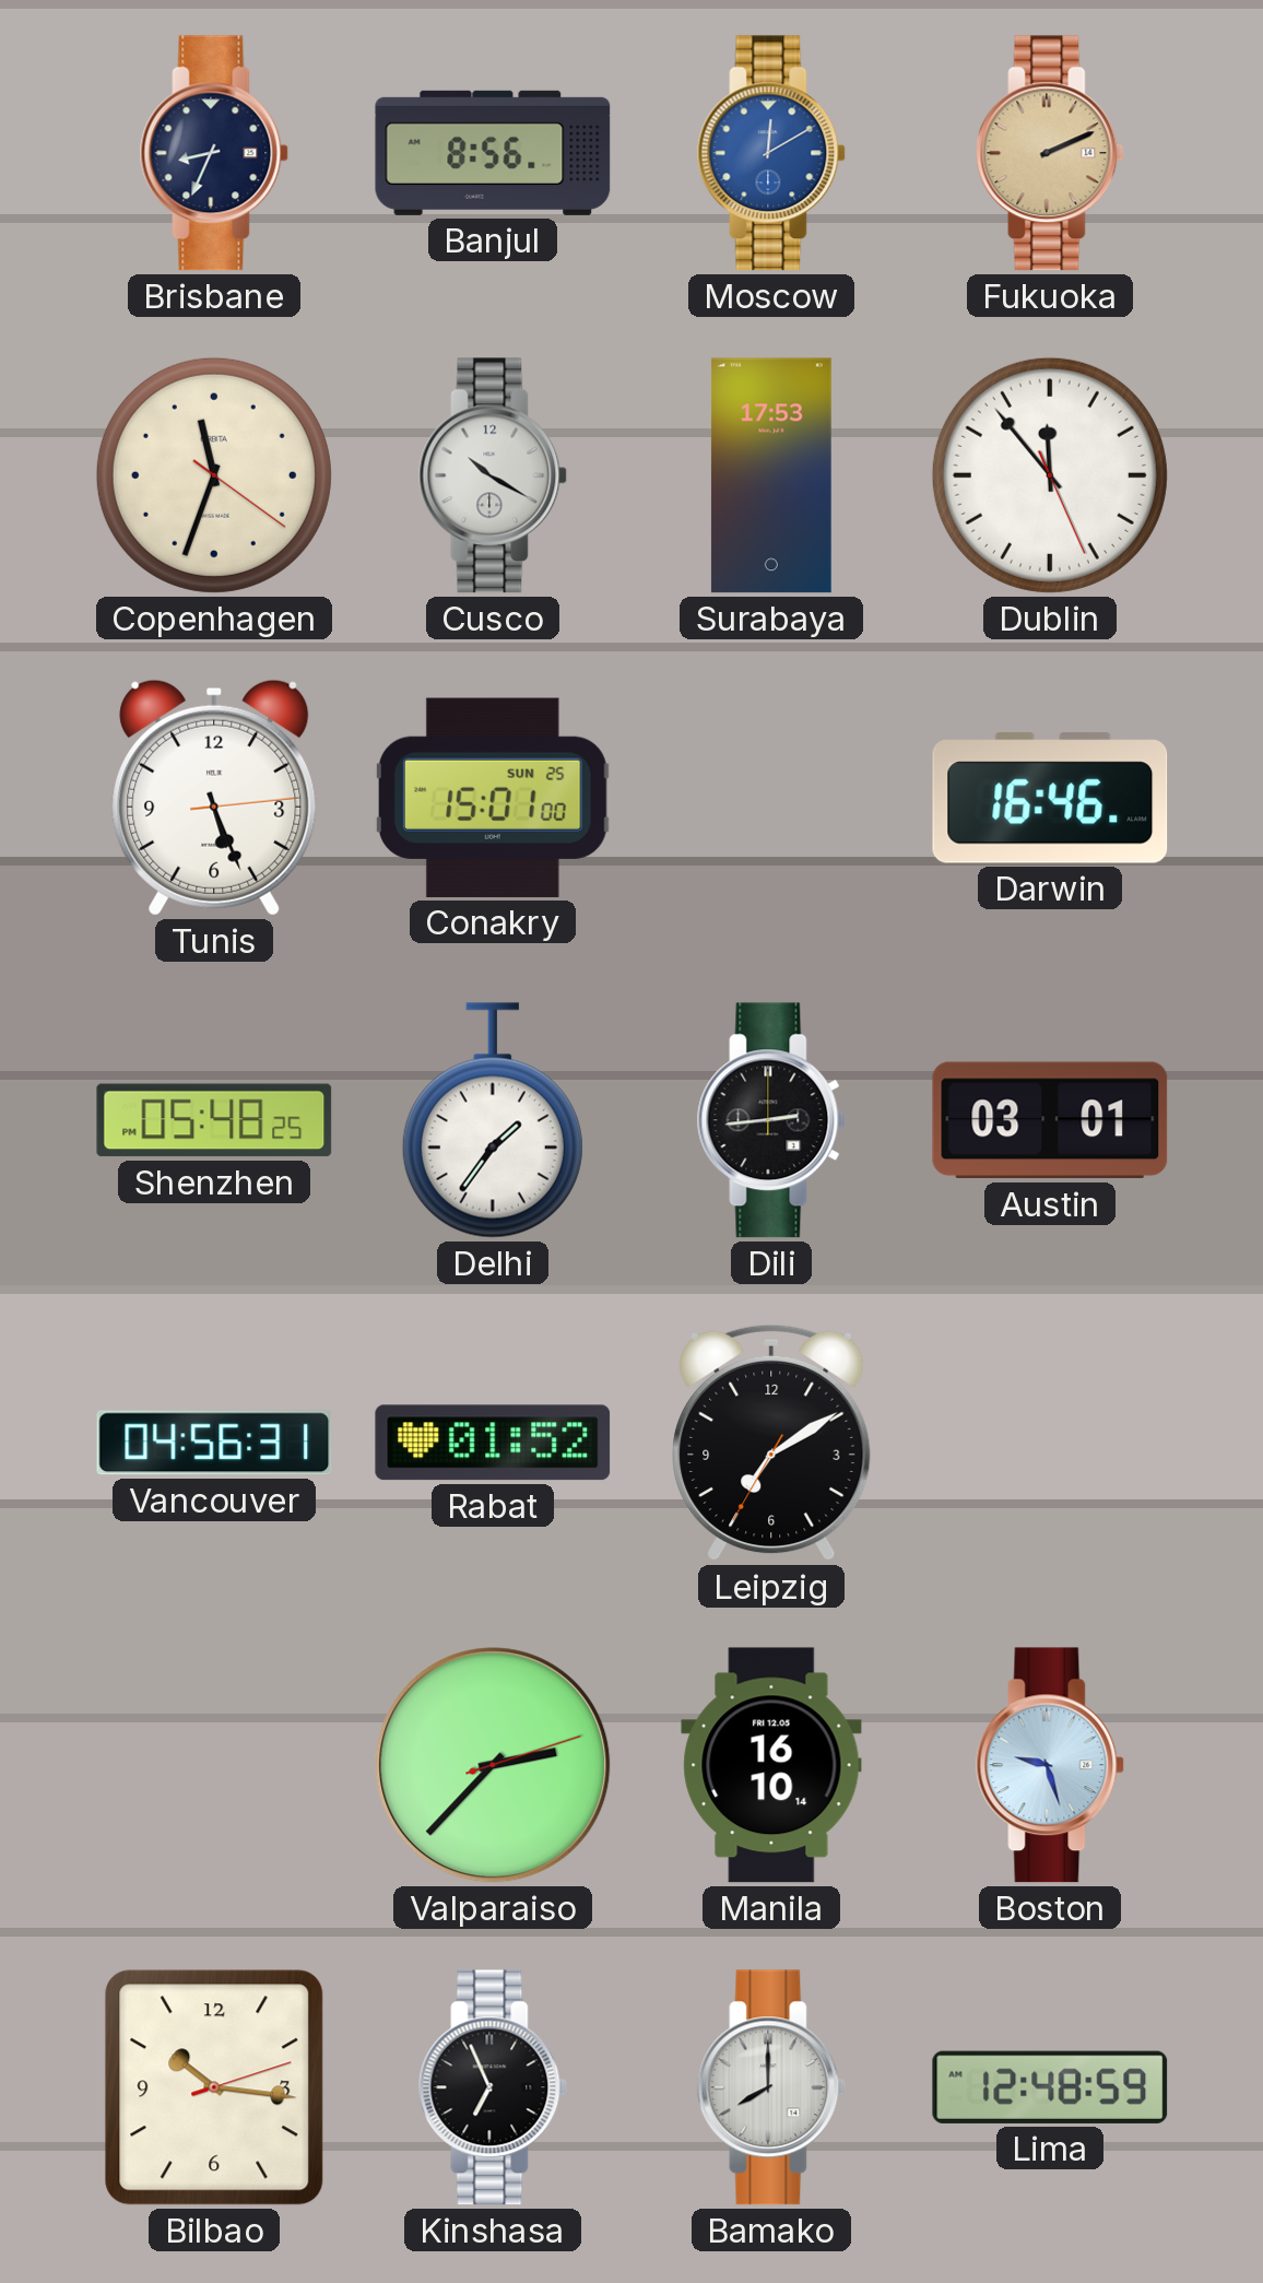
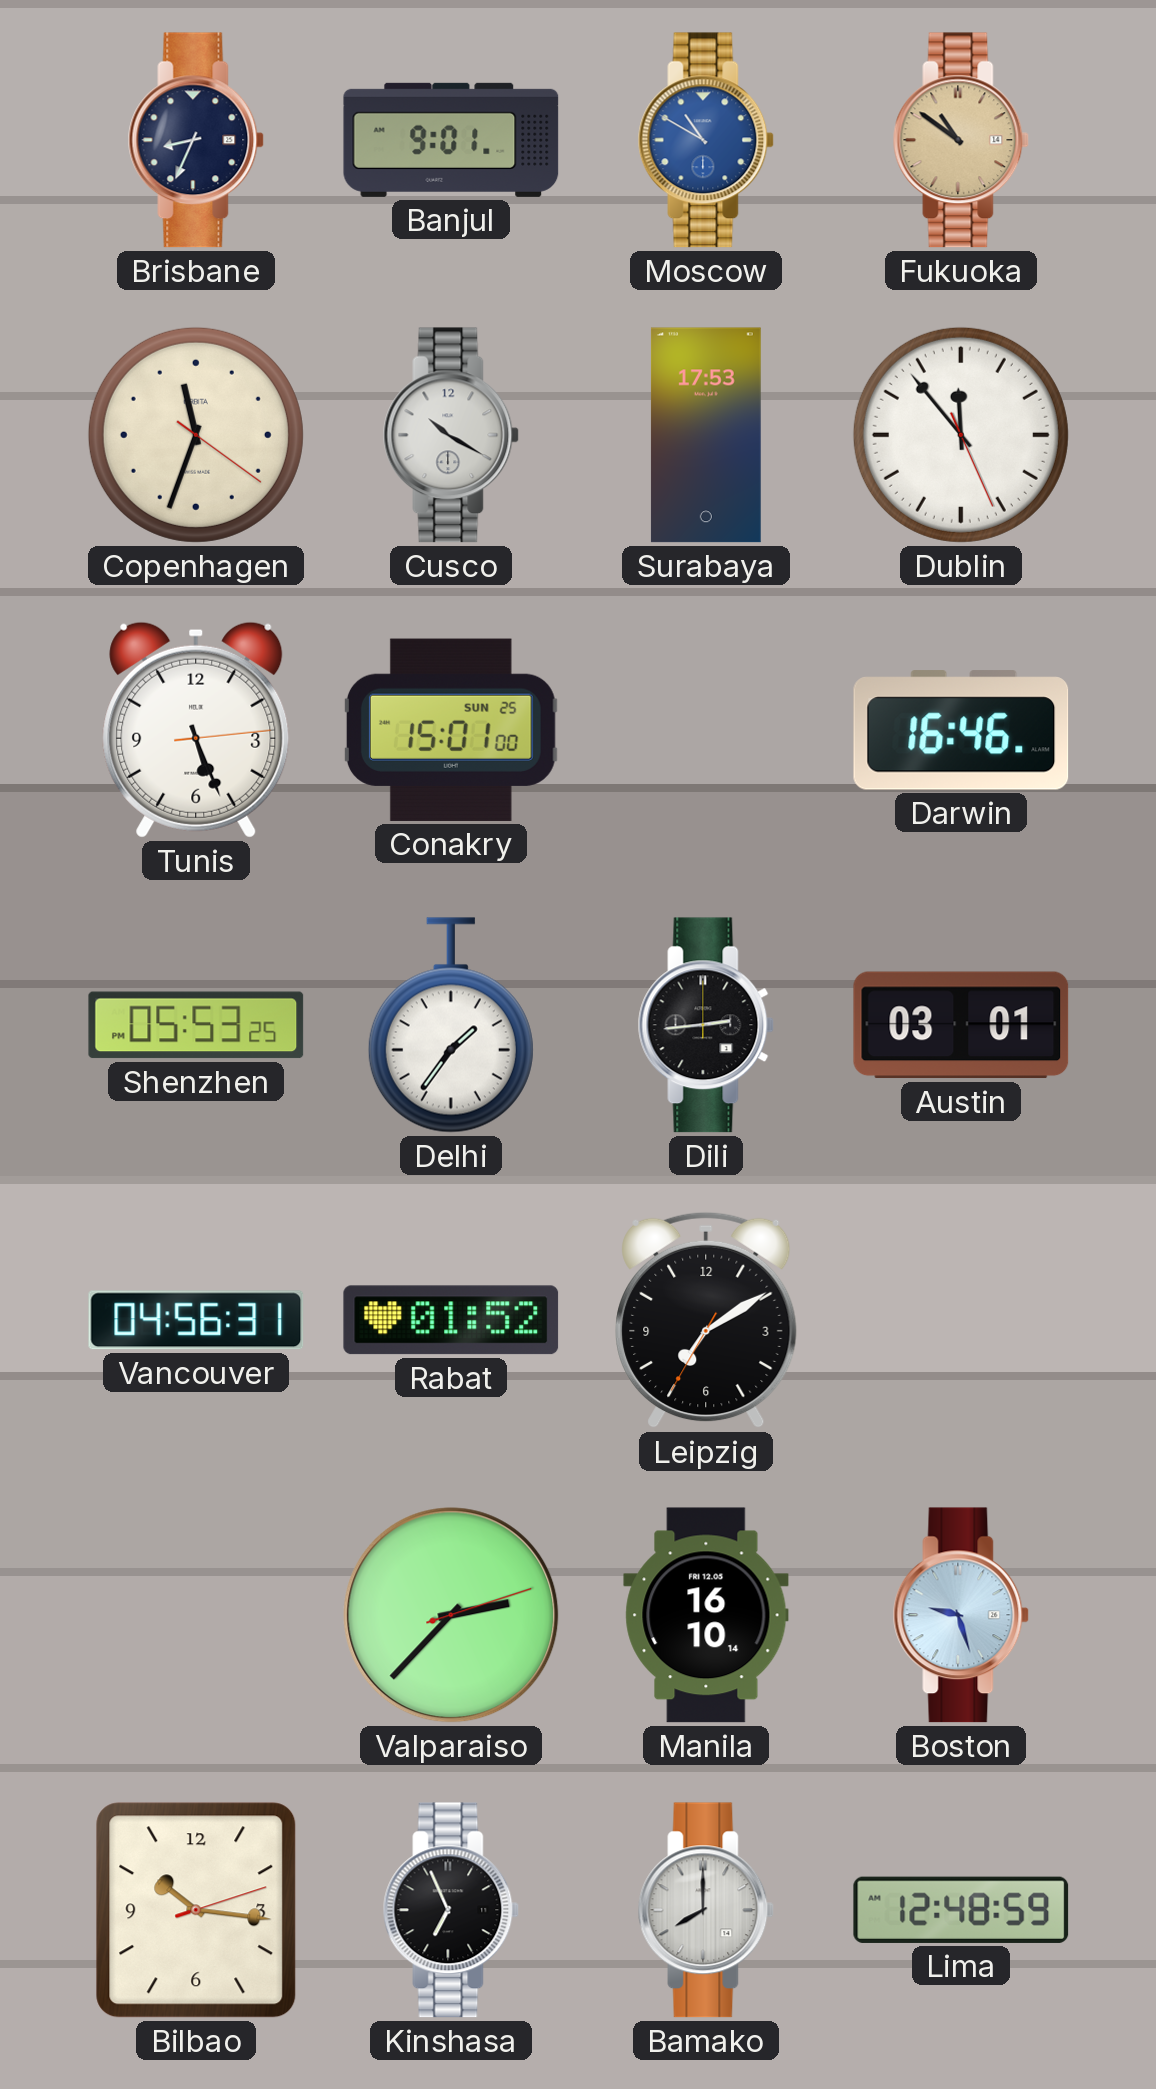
Banjul: 8:56 -> 9:01
Moscow: 12:10 -> 10:50
Fukuoka: 2:11 -> 10:51
Shenzhen: 05:48 -> 05:53
